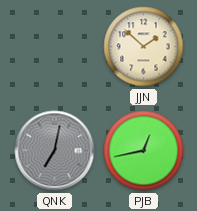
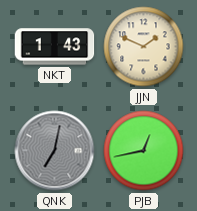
NKT: none -> 1:43
JJN: 1:52 -> 1:49
